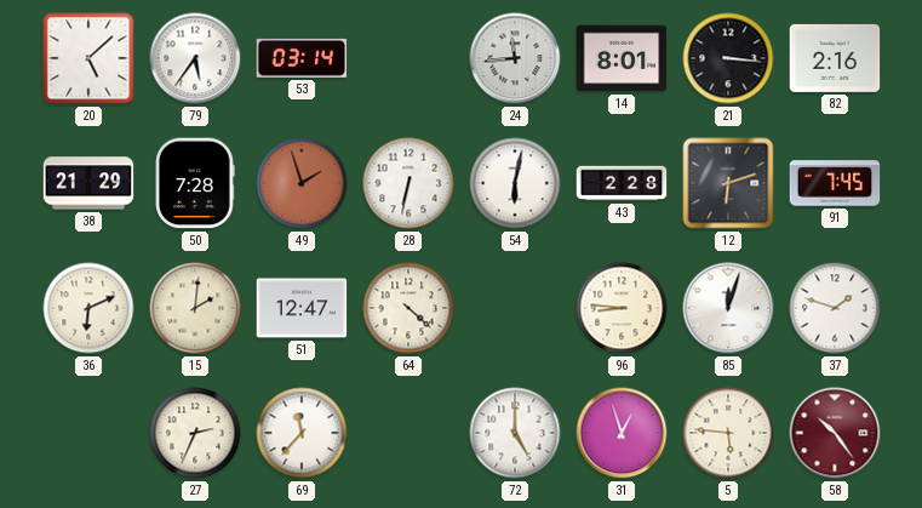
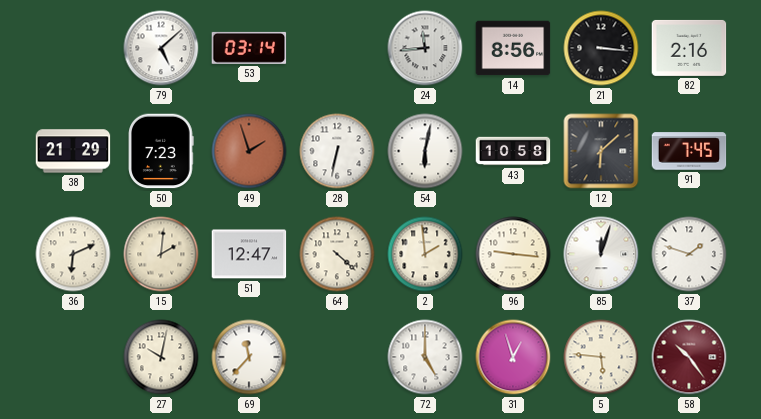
20: 5:08 -> none
79: 5:36 -> 5:08
14: 8:01 -> 8:56
50: 7:28 -> 7:23
43: 2:28 -> 10:58
12: 6:12 -> 6:08
2: none -> 1:59
96: 8:46 -> 9:16
27: 2:34 -> 10:02
